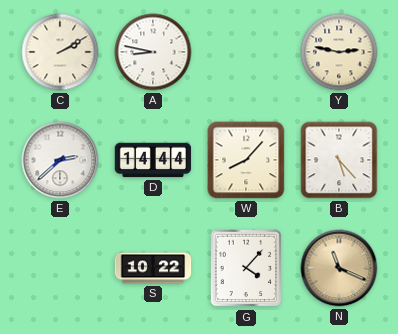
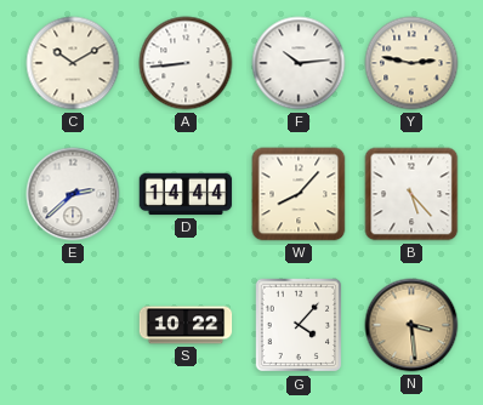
C: 2:10 -> 10:10
A: 8:47 -> 8:44
F: none -> 10:14
N: 11:19 -> 3:29
